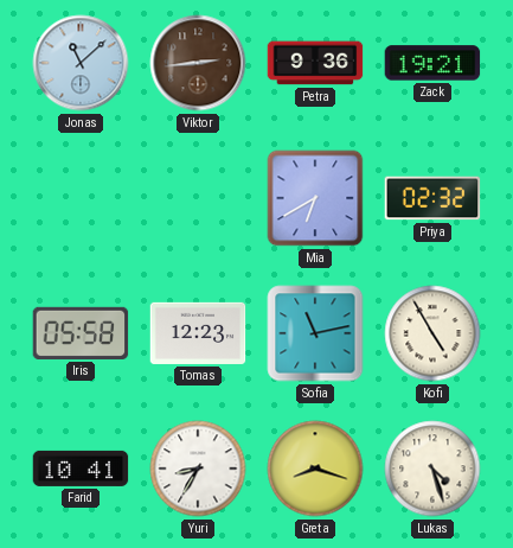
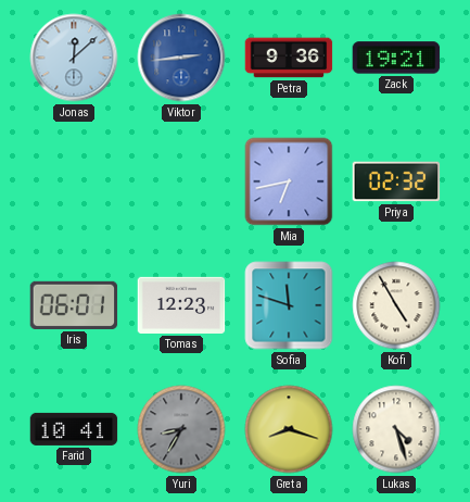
Jonas: 11:08 -> 12:08
Viktor dial: brown -> blue
Mia: 6:40 -> 6:43
Iris: 05:58 -> 06:01
Sofia: 11:13 -> 11:48
Yuri dial: white -> grey
